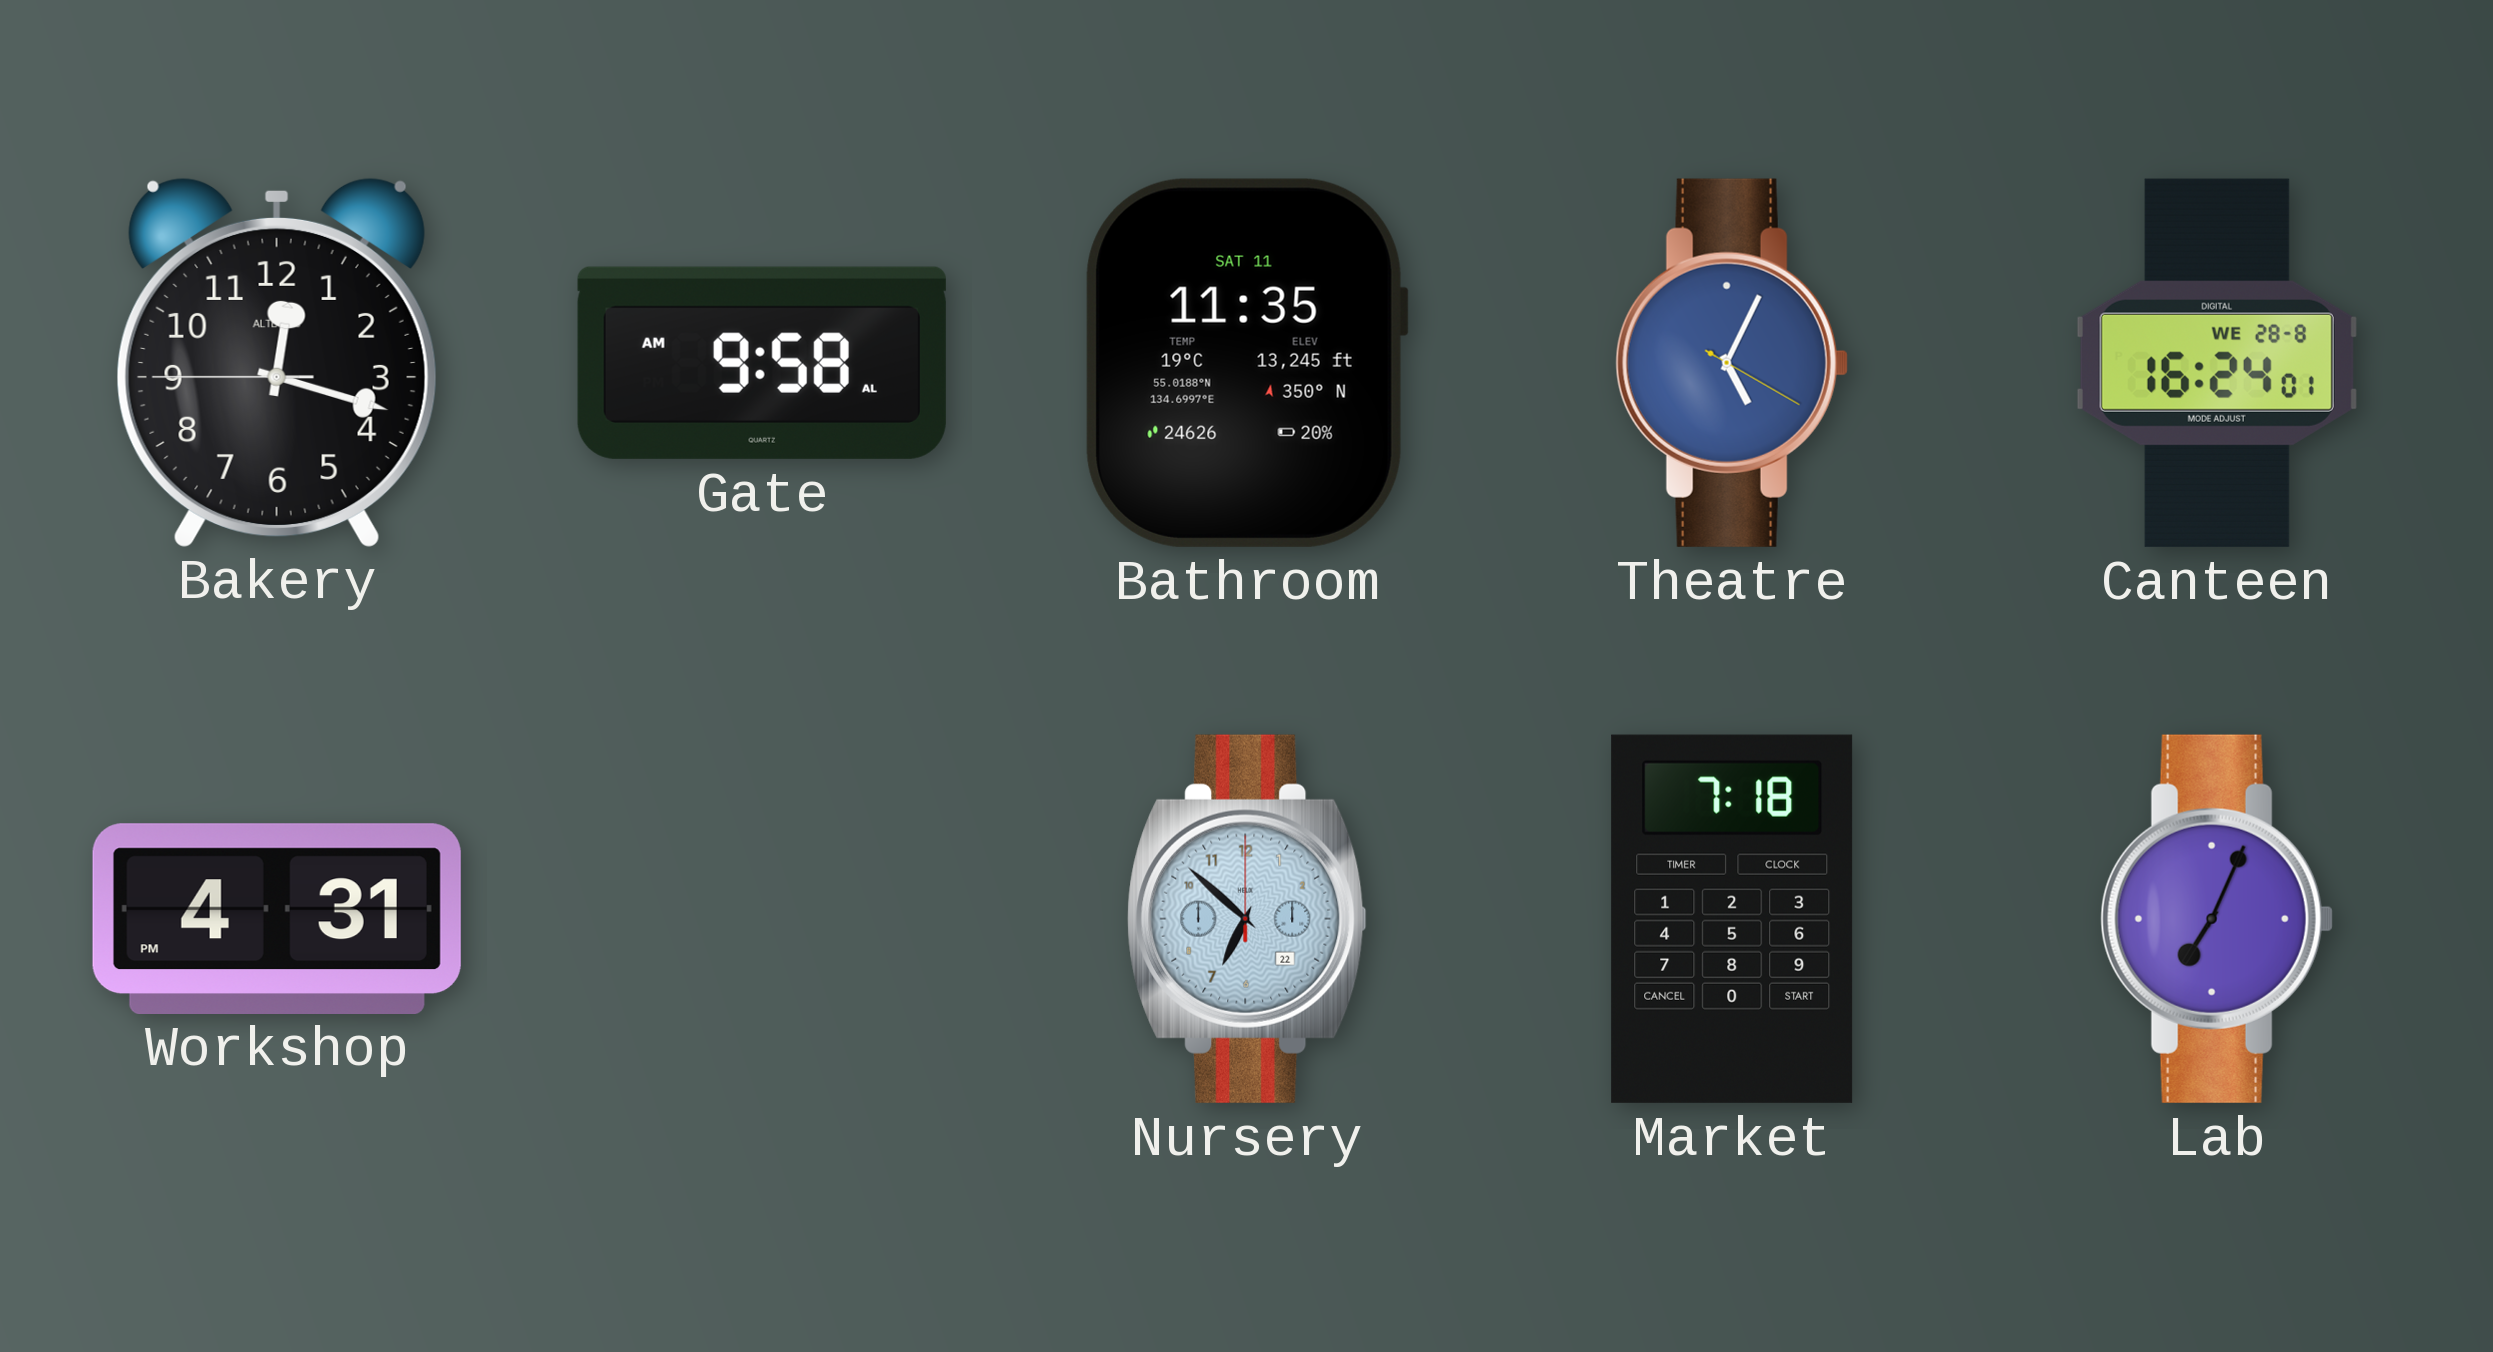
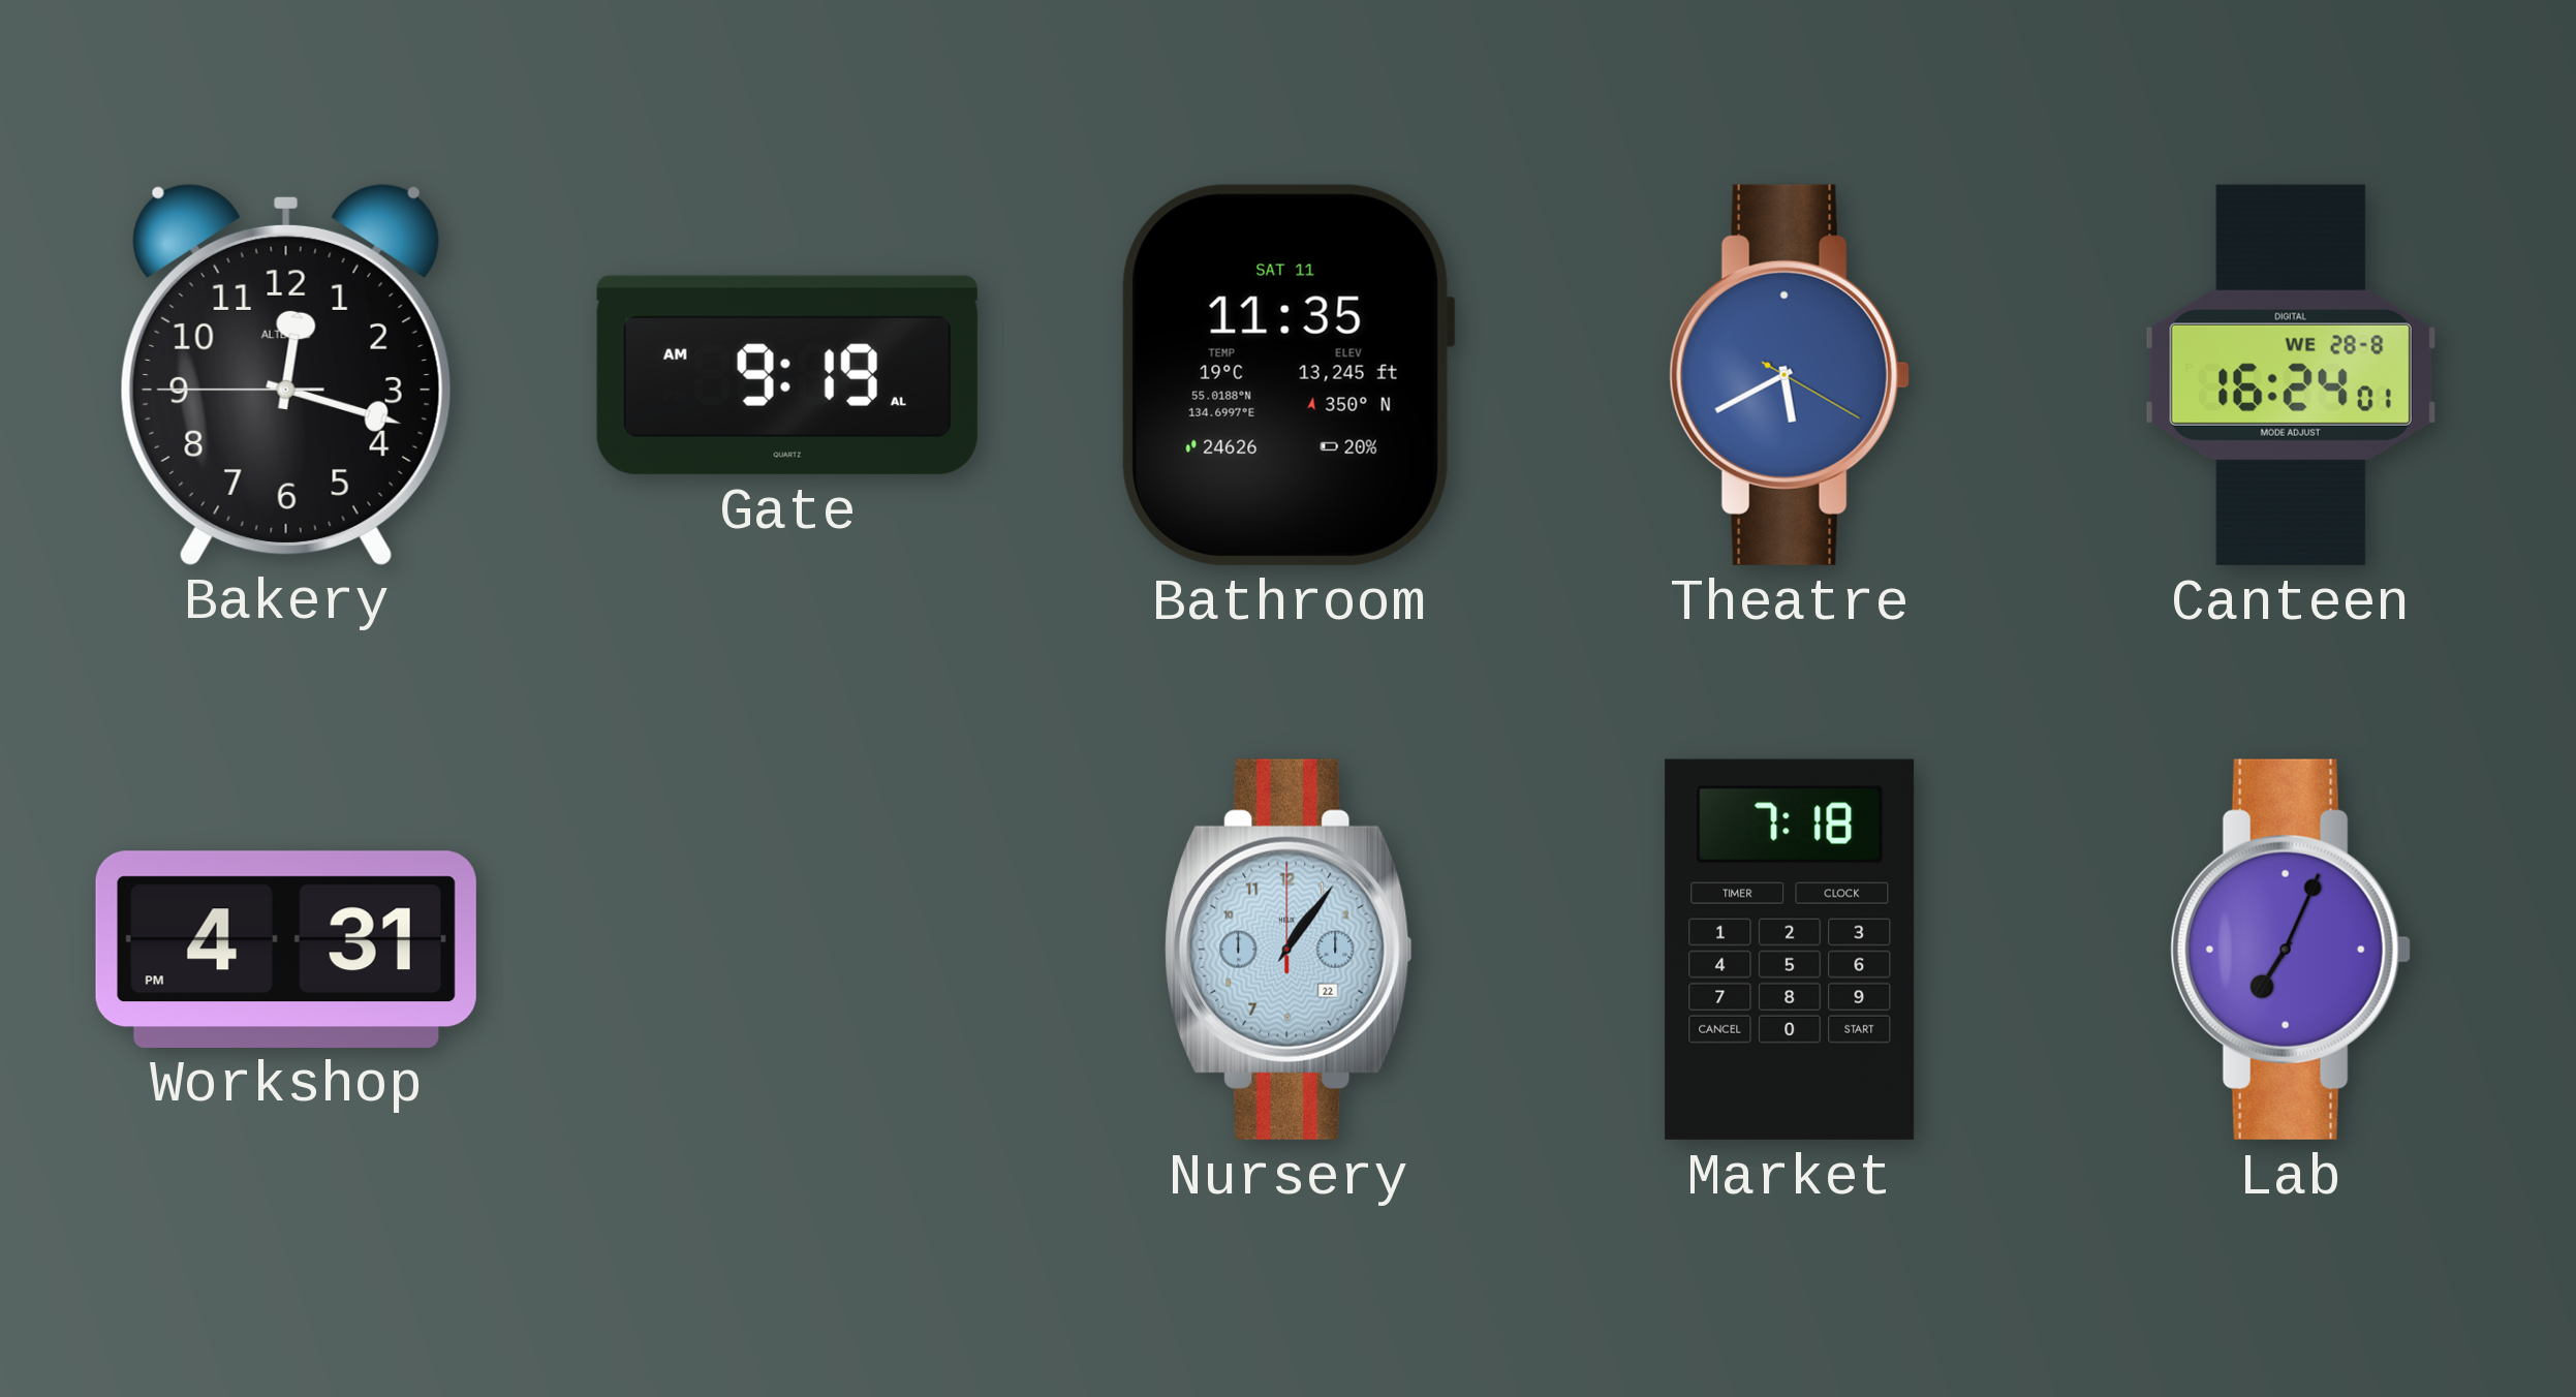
Gate: 9:58 -> 9:19
Theatre: 5:04 -> 5:40
Nursery: 6:52 -> 1:06
